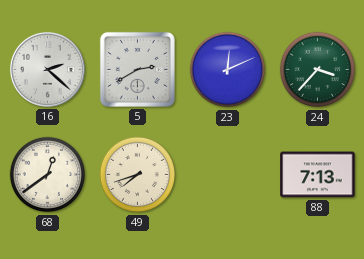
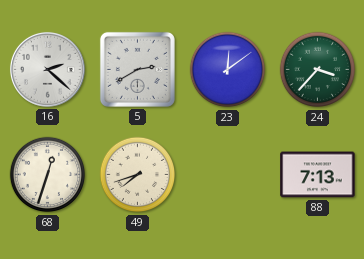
23: 12:11 -> 12:09
68: 12:39 -> 12:33
